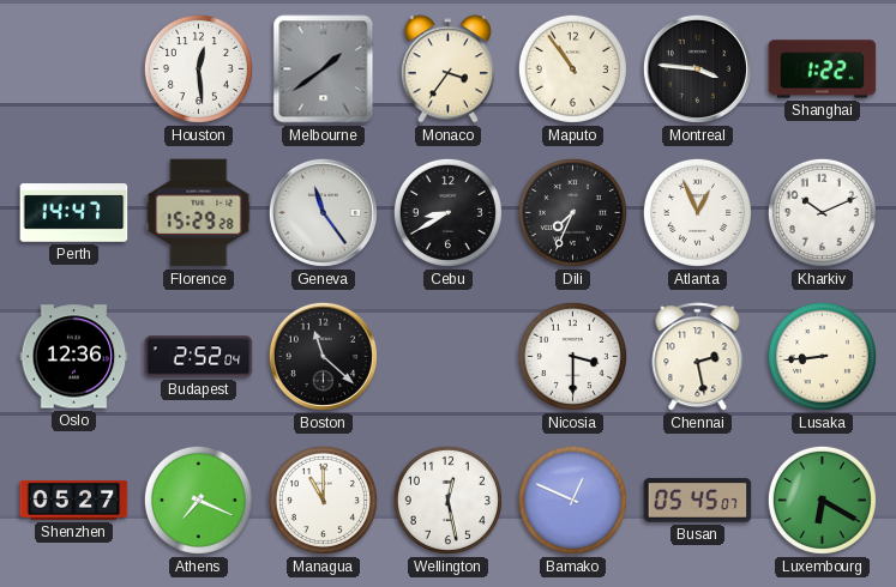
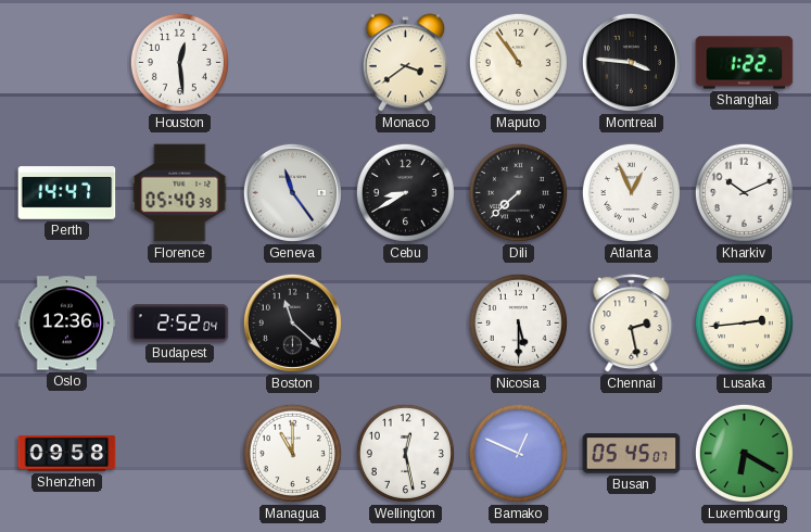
Melbourne: 1:39 -> none
Monaco: 3:36 -> 3:39
Florence: 15:29 -> 05:40
Dili: 7:34 -> 7:38
Nicosia: 3:30 -> 5:30
Lusaka: 8:44 -> 2:44
Shenzhen: 05:27 -> 09:58
Athens: 7:19 -> none
